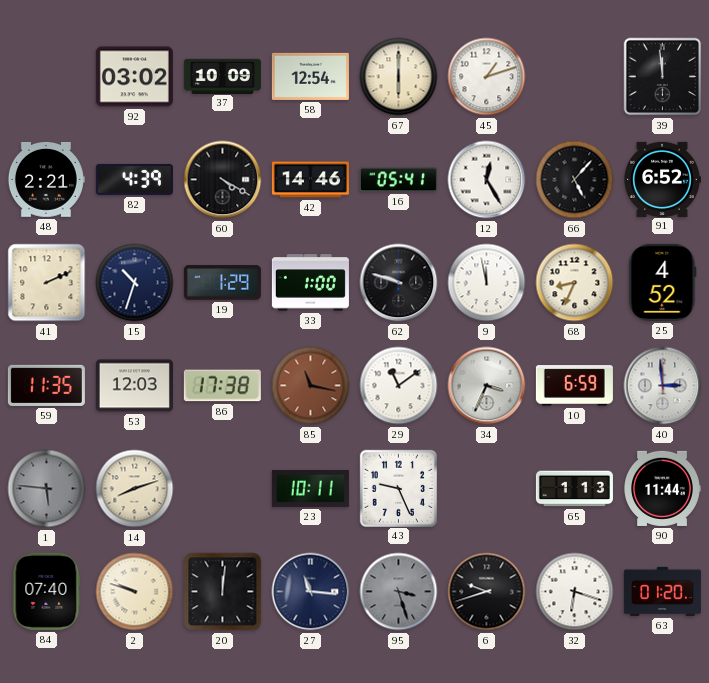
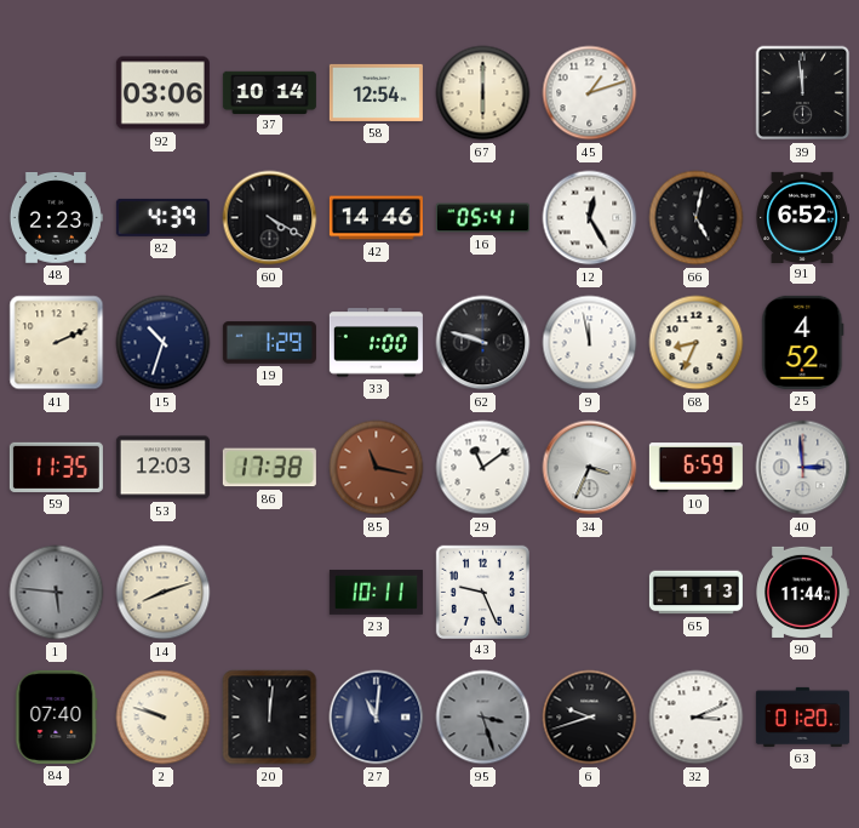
92: 03:02 -> 03:06
37: 10:09 -> 10:14
48: 2:21 -> 2:23
66: 5:07 -> 5:02
27: 11:16 -> 11:01
32: 6:18 -> 3:11
